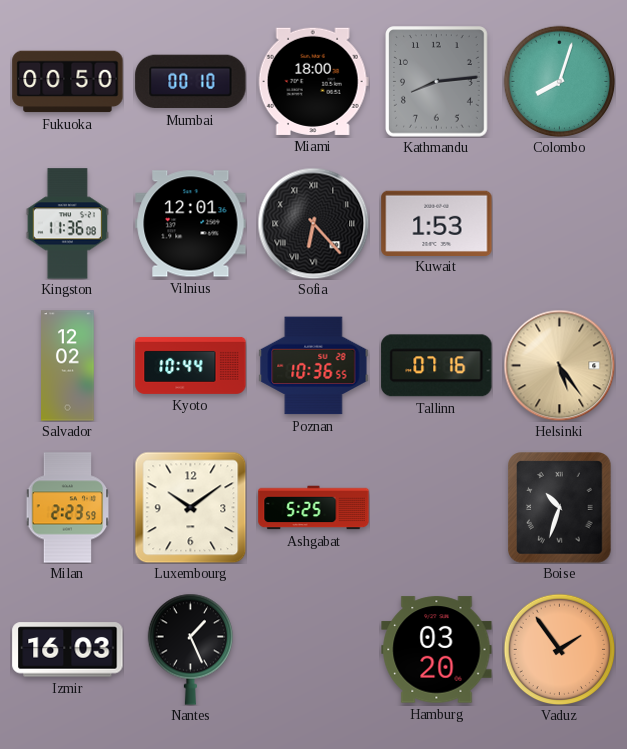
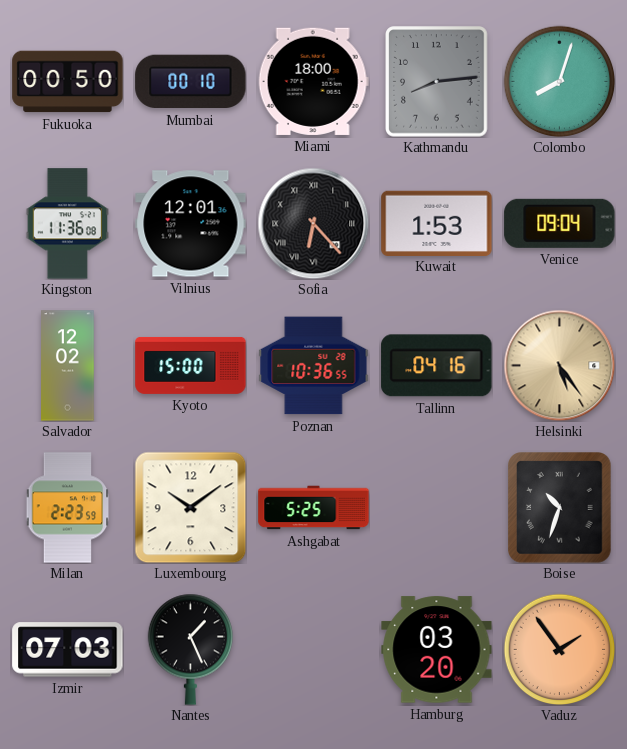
Venice: none -> 09:04
Kyoto: 10:44 -> 15:00
Tallinn: 07:16 -> 04:16
Izmir: 16:03 -> 07:03
